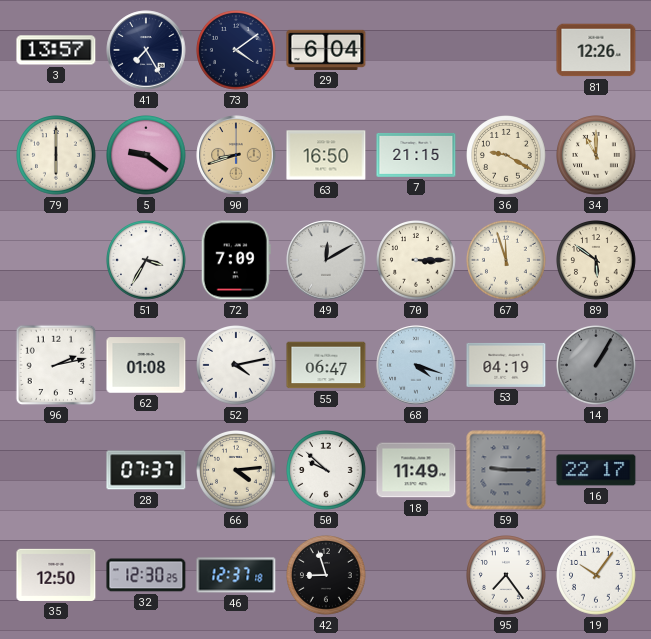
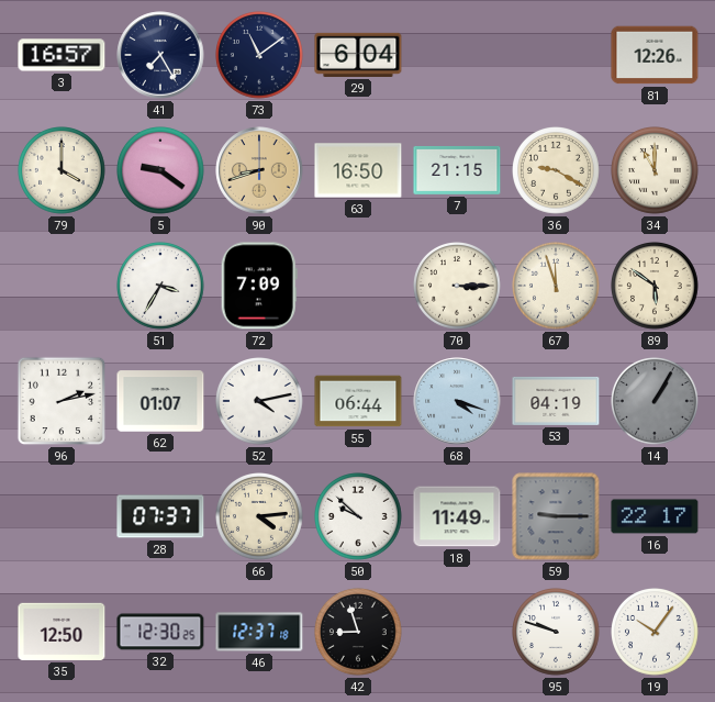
3: 13:57 -> 16:57
73: 4:09 -> 11:09
79: 6:00 -> 4:00
49: 12:10 -> none
62: 01:08 -> 01:07
55: 06:47 -> 06:44
95: 7:24 -> 9:48
